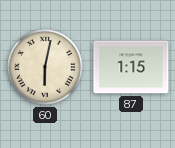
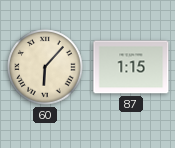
60: 6:02 -> 6:07
